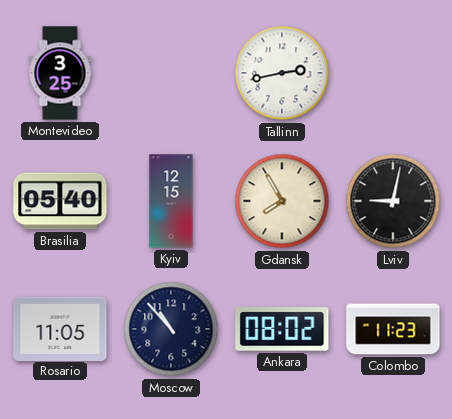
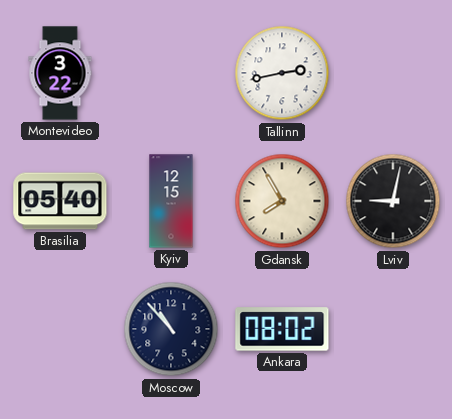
Montevideo: 3:25 -> 3:22
Rosario: 11:05 -> none
Colombo: 11:23 -> none
